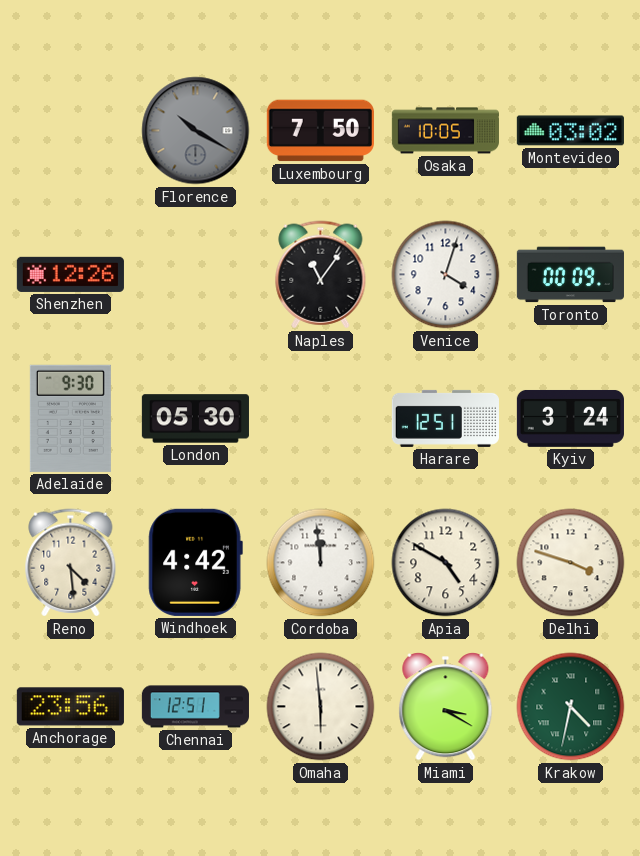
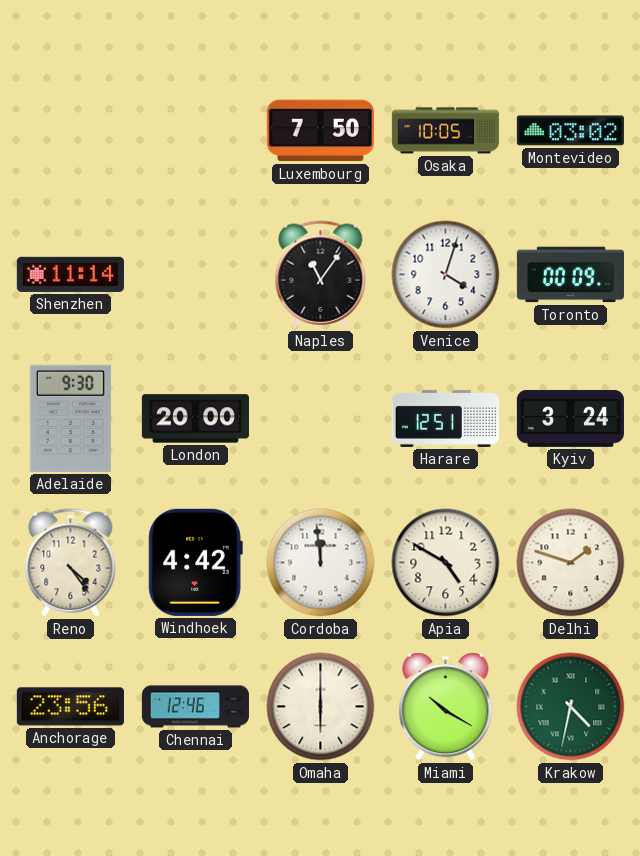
Florence: 10:20 -> none
Shenzhen: 12:26 -> 11:14
London: 05:30 -> 20:00
Reno: 4:29 -> 4:24
Delhi: 3:48 -> 1:48
Chennai: 12:51 -> 12:46
Omaha: 5:59 -> 6:00
Miami: 3:20 -> 10:20
